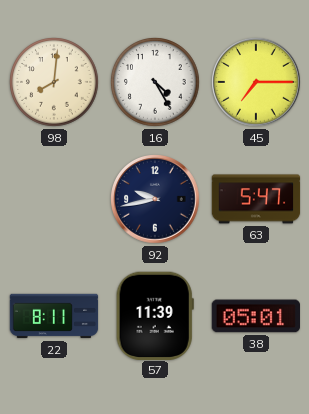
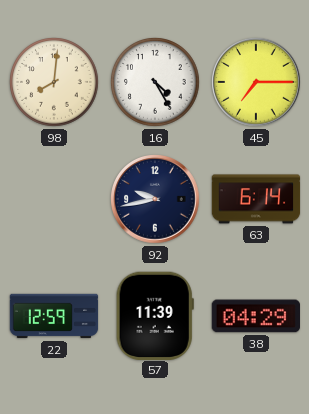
63: 5:47 -> 6:14
22: 8:11 -> 12:59
38: 05:01 -> 04:29
